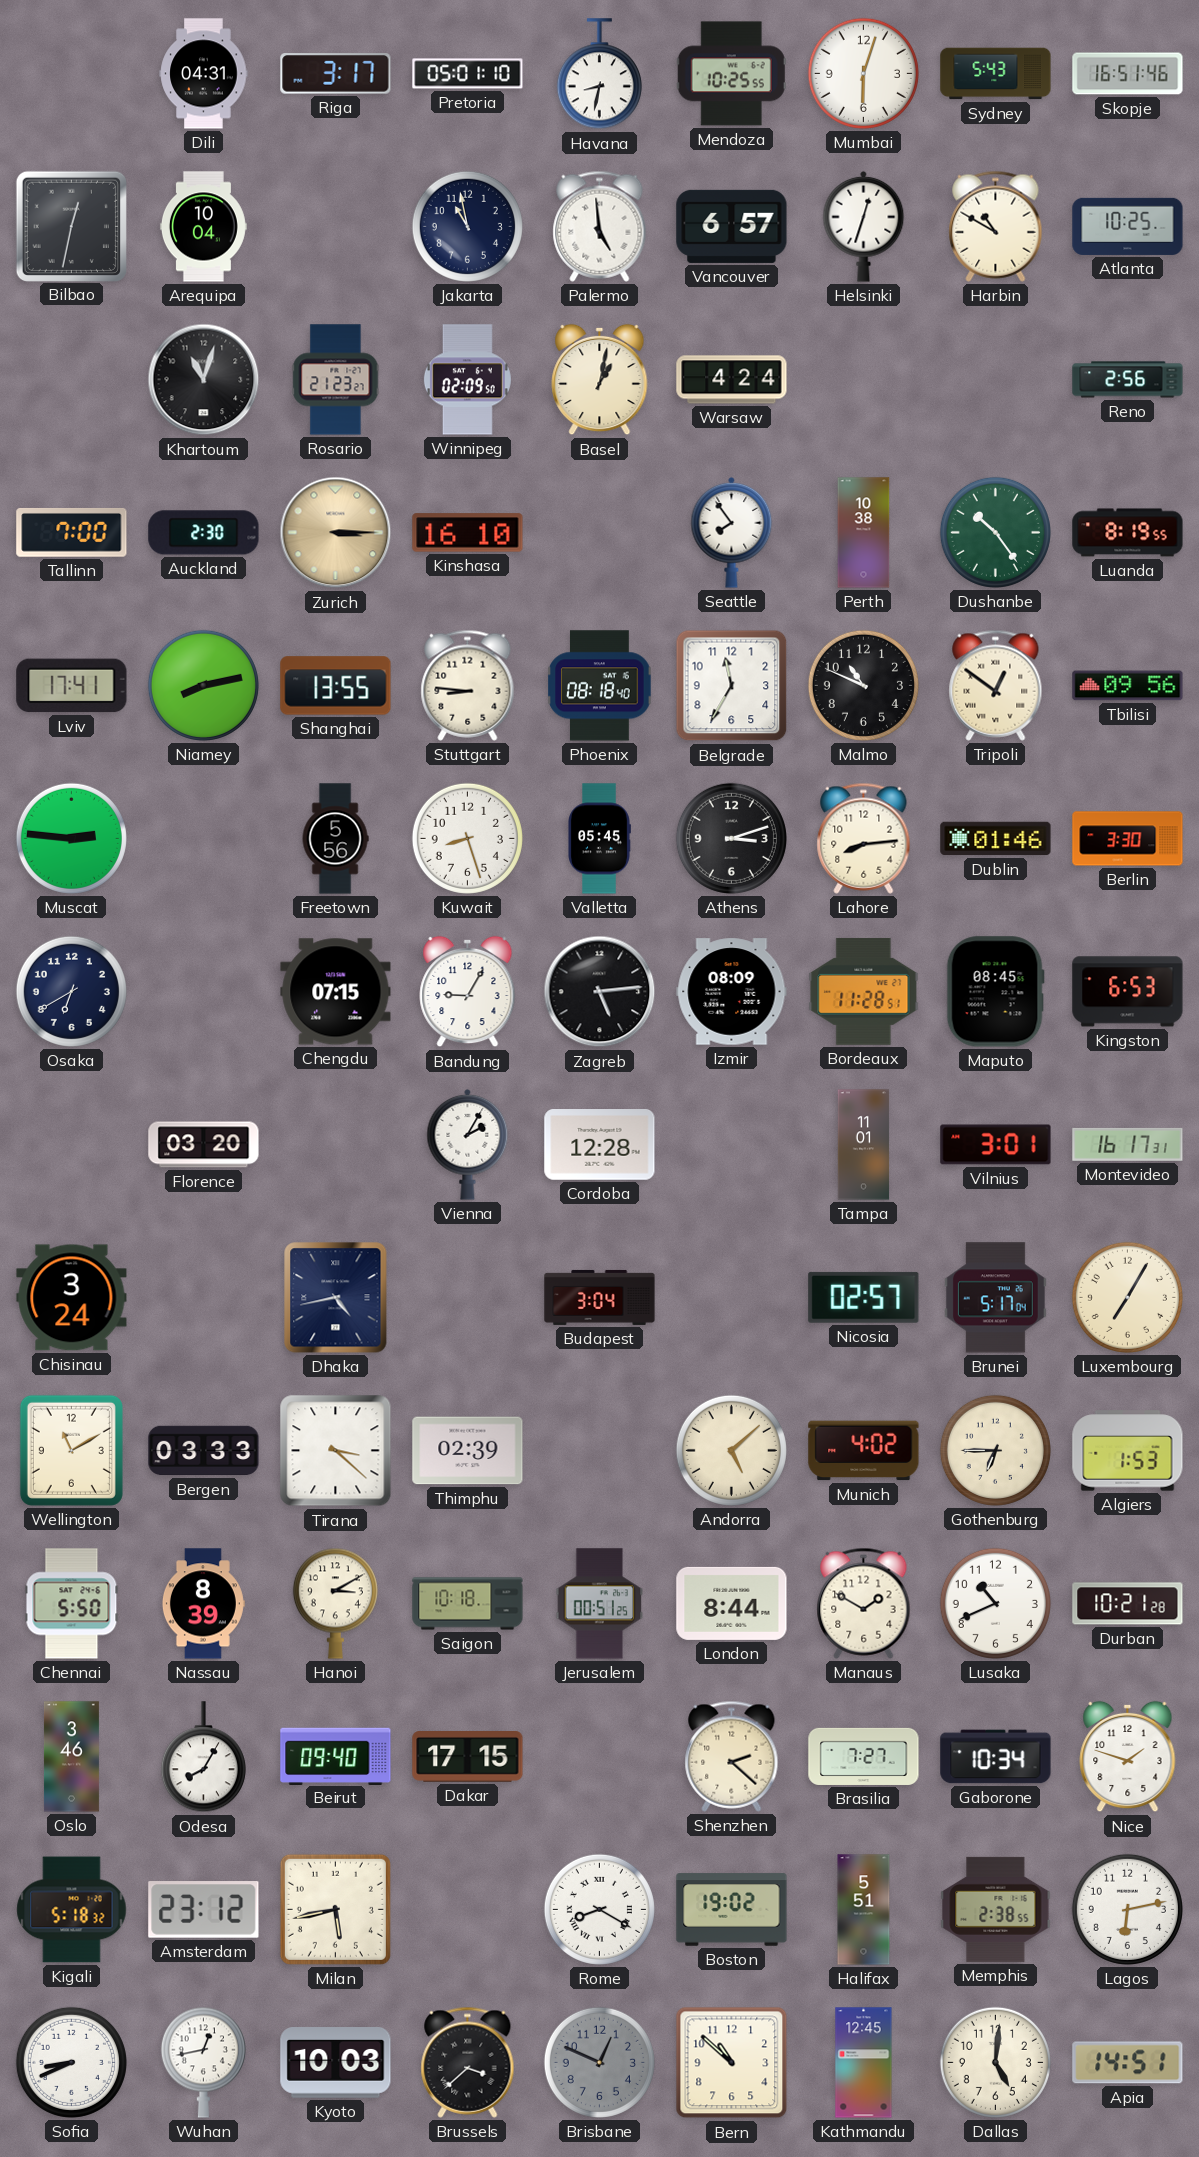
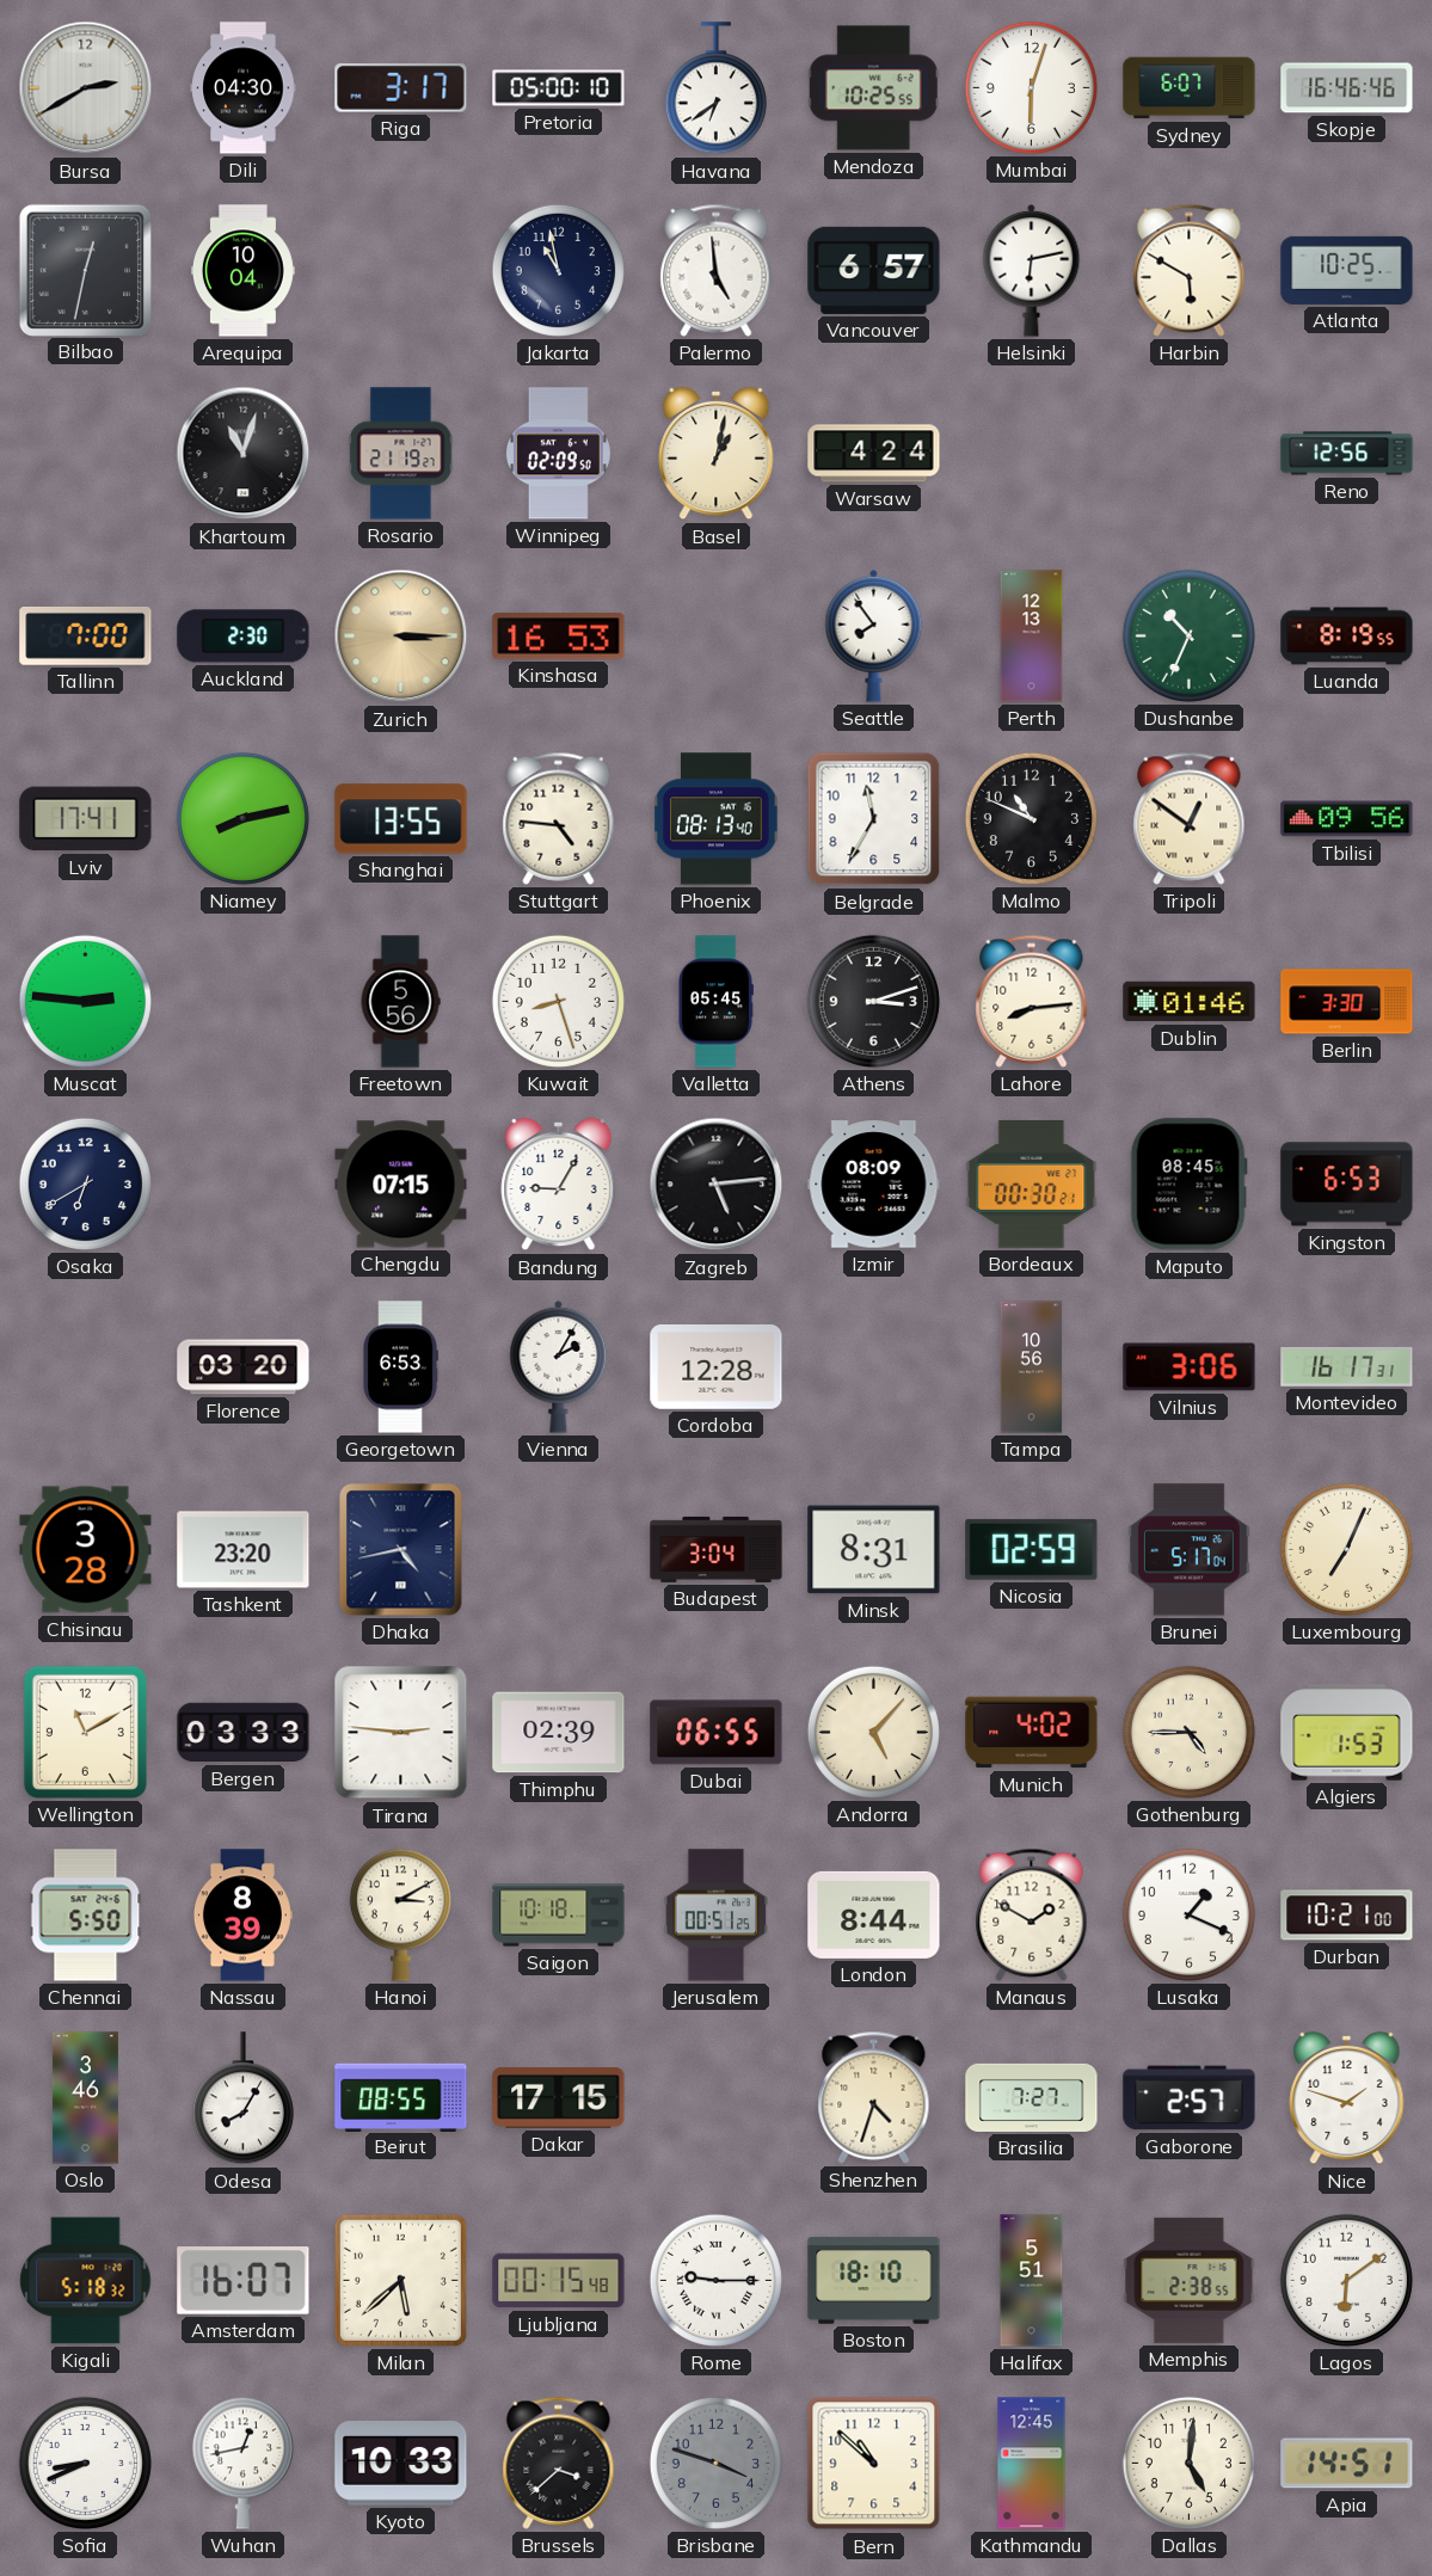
Bursa: none -> 2:40
Dili: 04:31 -> 04:30
Pretoria: 05:01 -> 05:00
Havana: 8:32 -> 6:39
Sydney: 5:43 -> 6:07
Skopje: 16:51 -> 16:46
Helsinki: 12:33 -> 6:13
Harbin: 10:50 -> 5:50
Rosario: 21:23 -> 21:19
Reno: 2:56 -> 12:56
Kinshasa: 16:10 -> 16:53
Perth: 10:38 -> 12:13
Dushanbe: 10:24 -> 10:34
Stuttgart: 8:46 -> 4:46
Phoenix: 08:18 -> 08:13
Bordeaux: 11:28 -> 00:30
Georgetown: none -> 6:53
Tampa: 11:01 -> 10:56
Vilnius: 3:01 -> 3:06
Chisinau: 3:24 -> 3:28
Tashkent: none -> 23:20
Minsk: none -> 8:31
Nicosia: 02:57 -> 02:59
Luxembourg: 7:05 -> 7:04
Tirana: 3:22 -> 2:46
Dubai: none -> 06:55
Andorra: 5:08 -> 5:07
Gothenburg: 6:45 -> 4:45
Lusaka: 10:41 -> 1:19
Durban: 10:21:28 -> 10:21:00
Beirut: 09:40 -> 08:55
Shenzhen: 2:22 -> 4:33
Gaborone: 10:34 -> 2:57
Amsterdam: 23:12 -> 16:07
Milan: 5:43 -> 5:38
Ljubljana: none -> 00:15
Rome: 8:20 -> 9:15
Boston: 19:02 -> 18:10
Lagos: 6:13 -> 6:09
Kyoto: 10:03 -> 10:33
Brisbane: 12:49 -> 3:48
